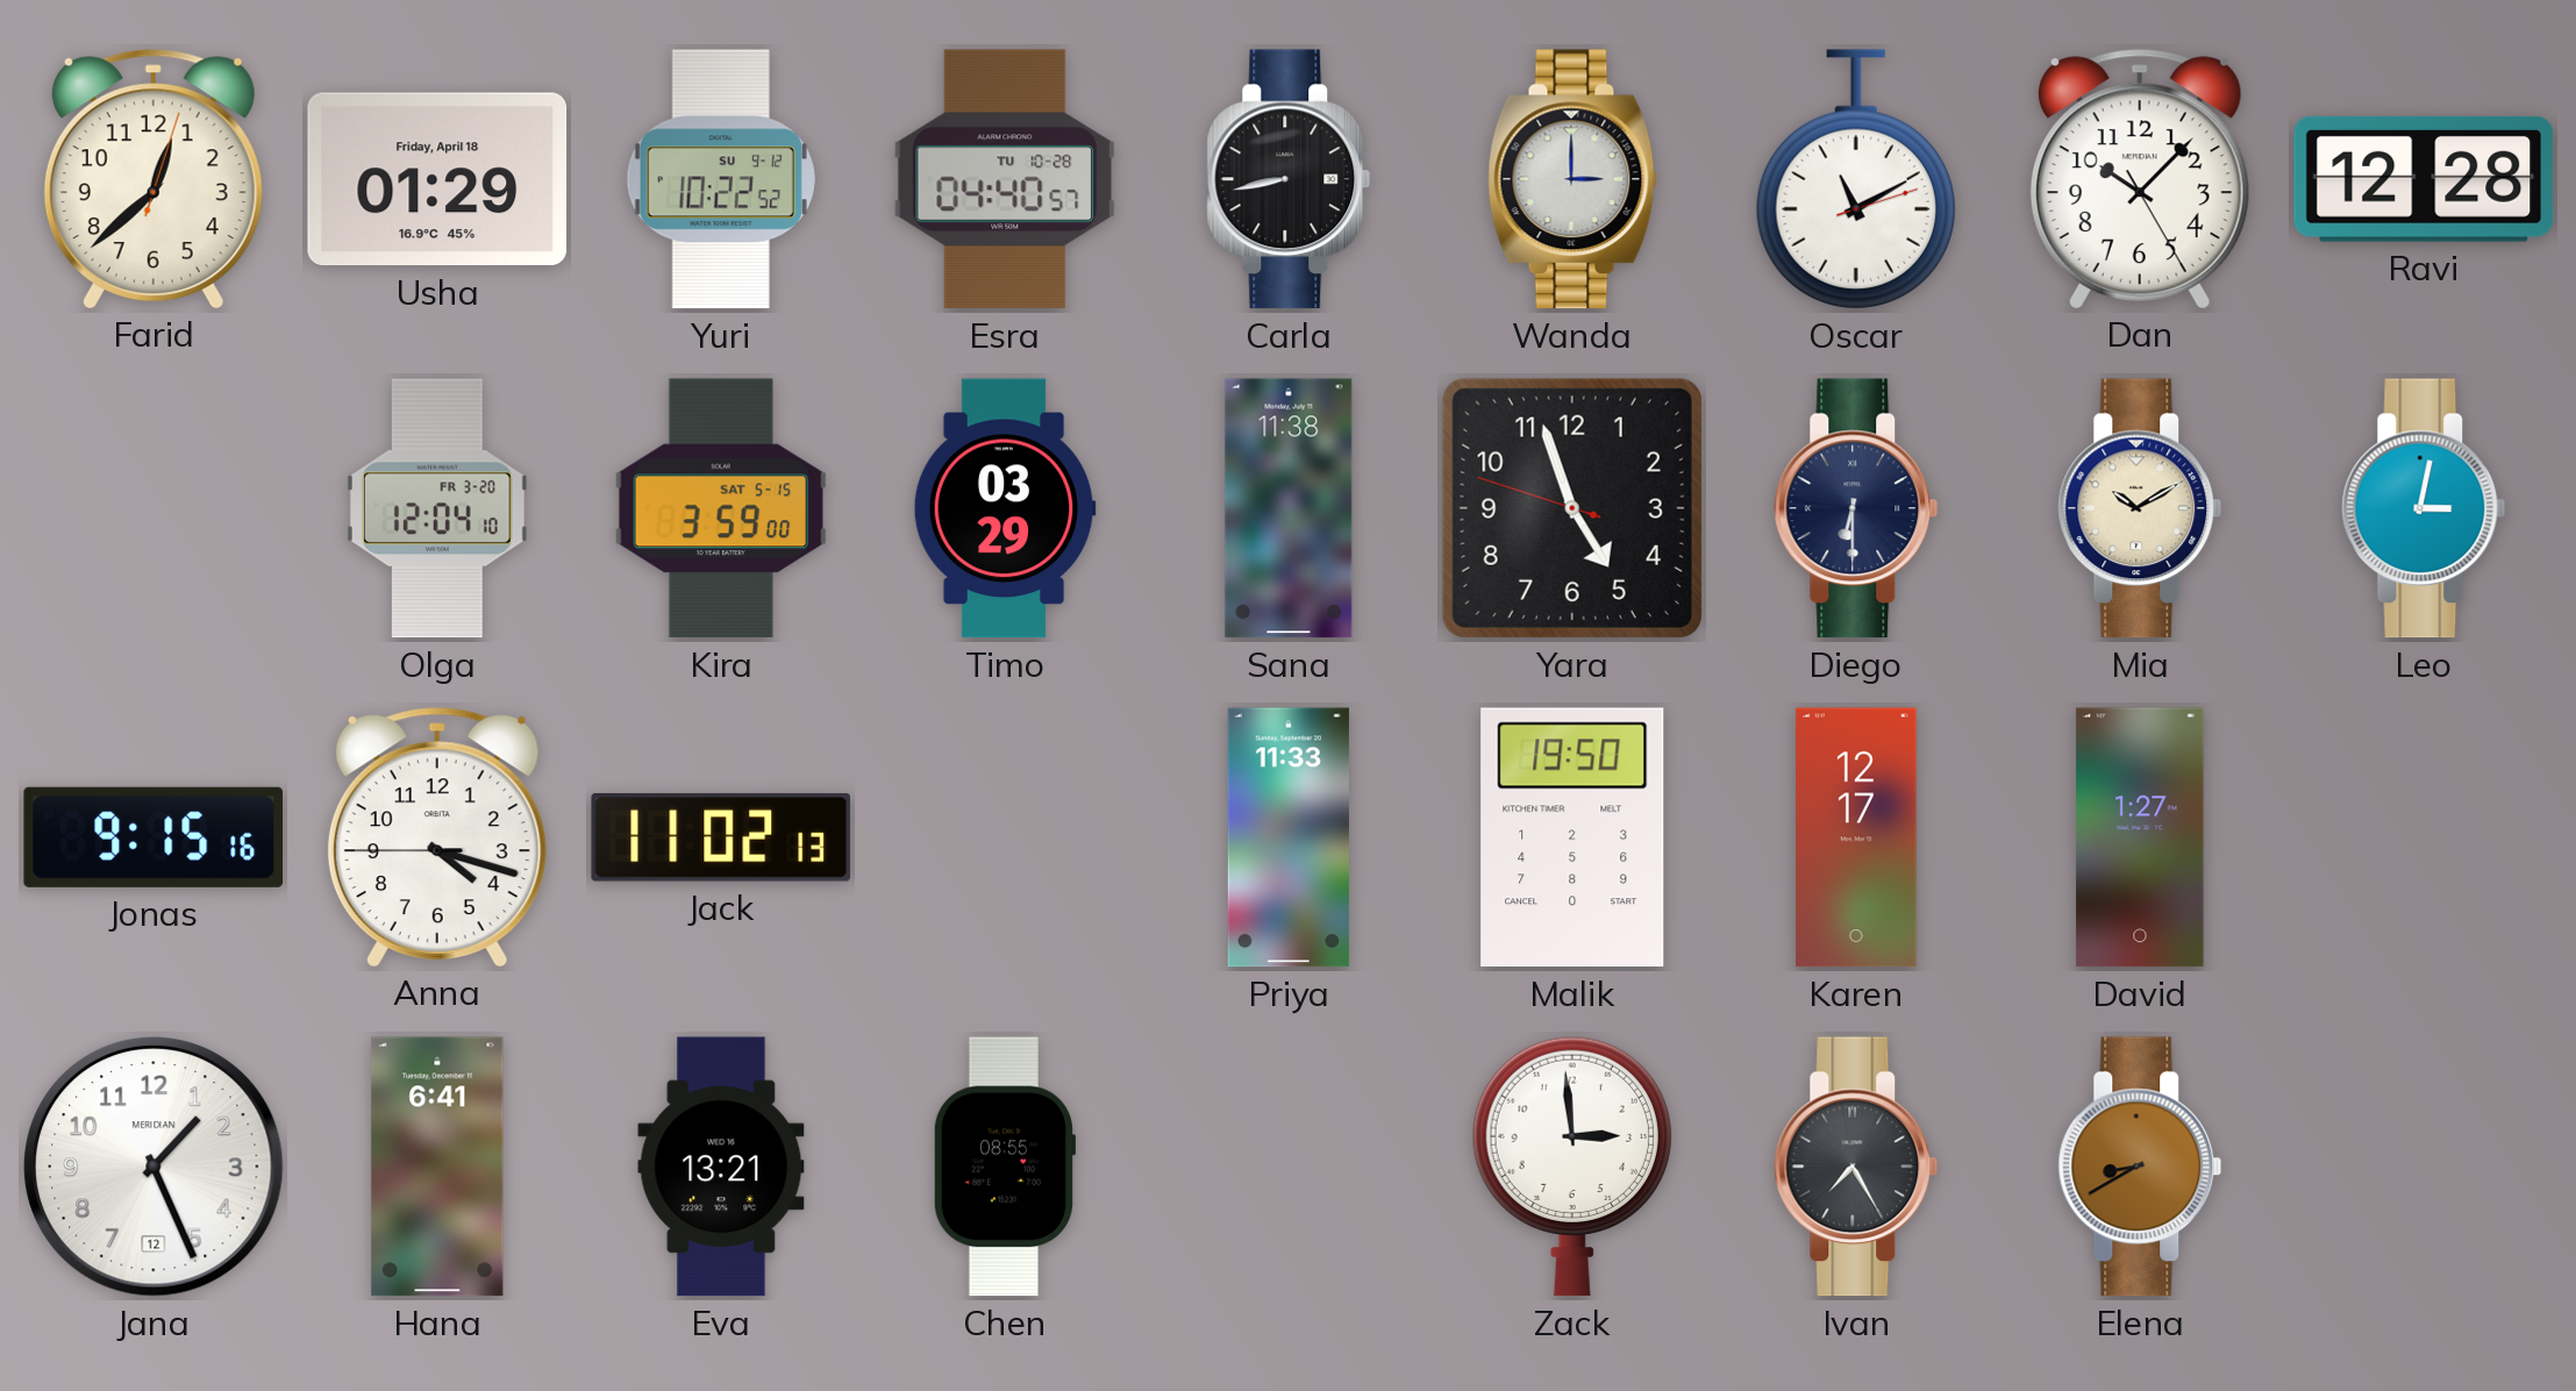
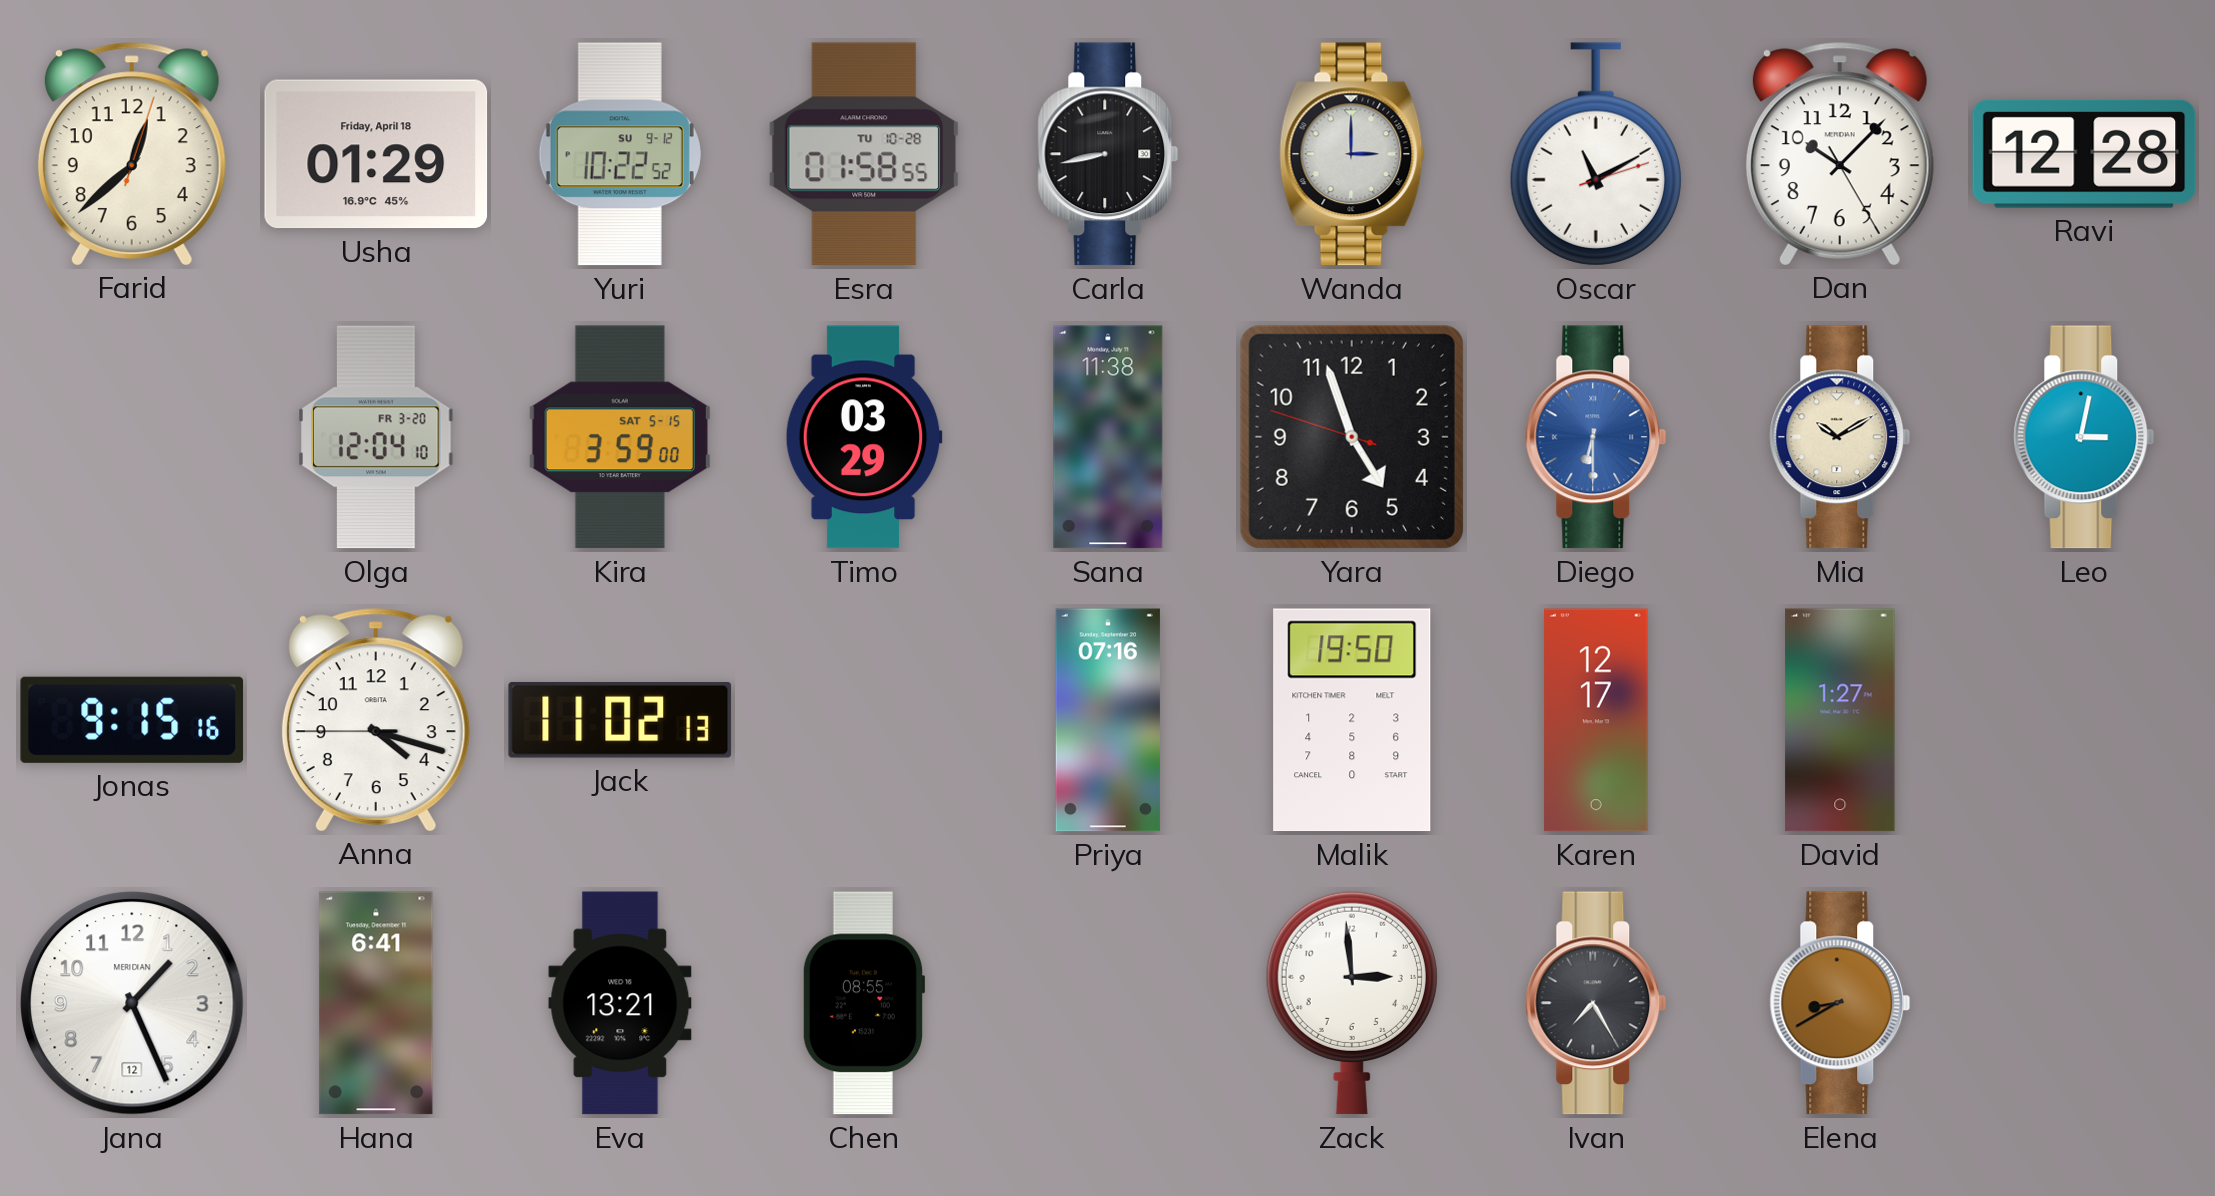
Esra: 04:40 -> 01:58
Diego dial: navy -> blue
Priya: 11:33 -> 07:16
